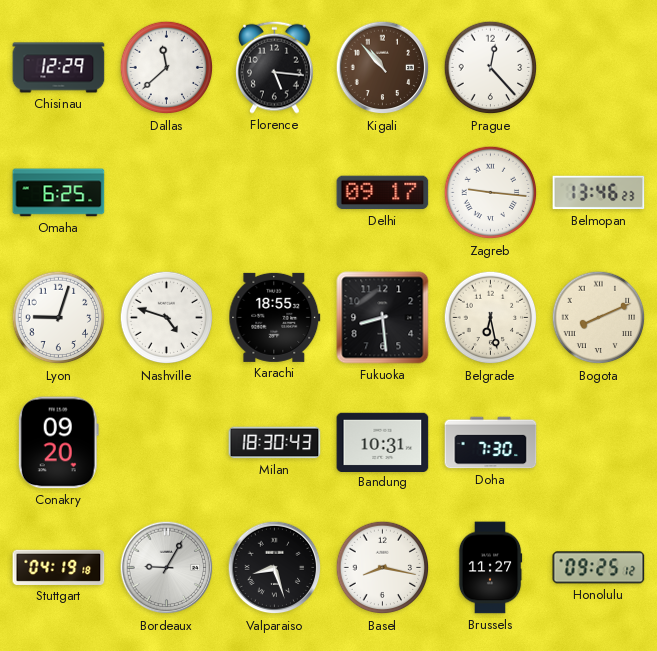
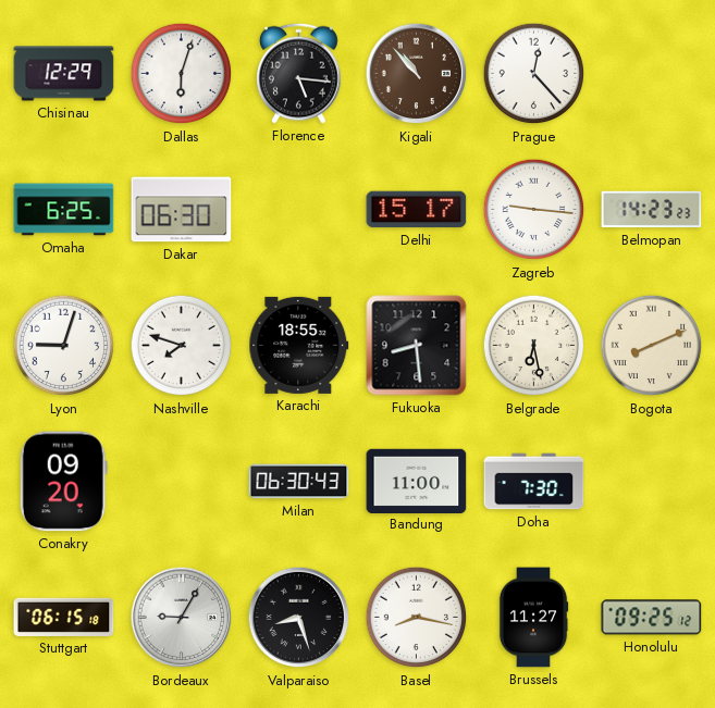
Dallas: 11:38 -> 6:03
Dakar: none -> 06:30
Delhi: 09:17 -> 15:17
Belmopan: 13:46 -> 14:23
Nashville: 4:48 -> 7:48
Milan: 18:30 -> 06:30
Bandung: 10:31 -> 11:00
Stuttgart: 04:19 -> 06:15
